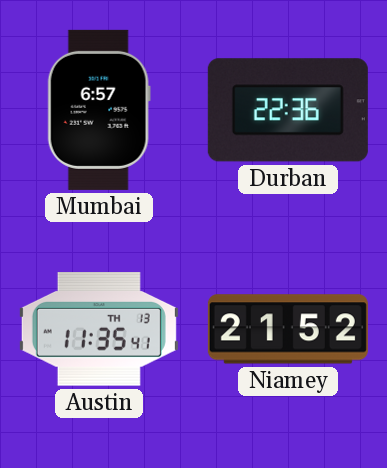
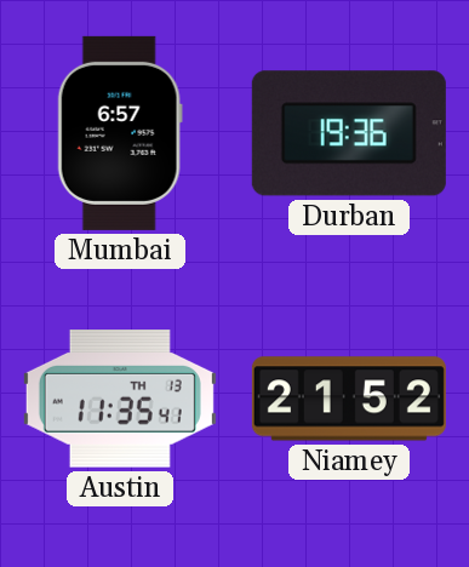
Durban: 22:36 -> 19:36
